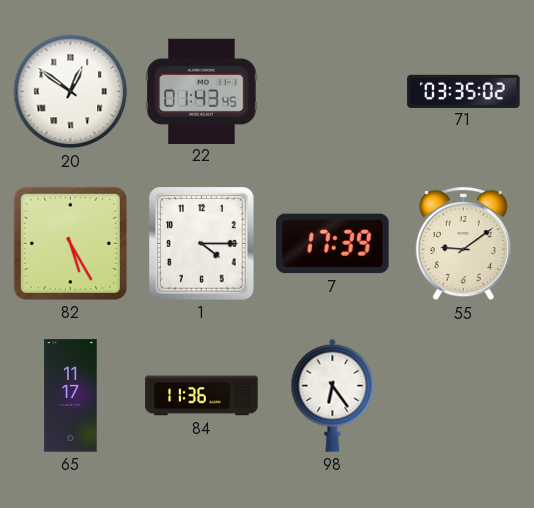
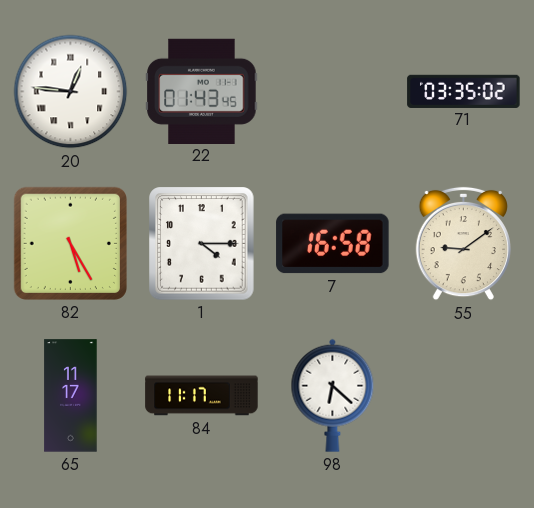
20: 12:51 -> 12:46
7: 17:39 -> 16:58
84: 11:36 -> 11:17
98: 6:24 -> 6:22
